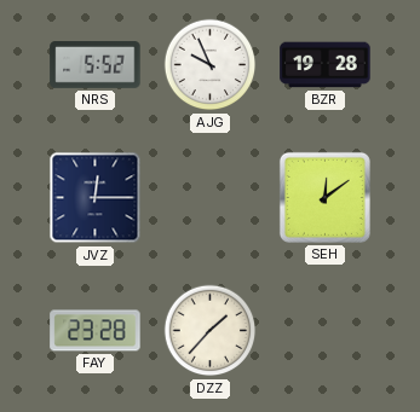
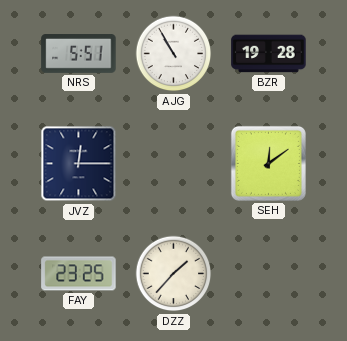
NRS: 5:52 -> 5:51
AJG: 9:56 -> 10:55
FAY: 23:28 -> 23:25
